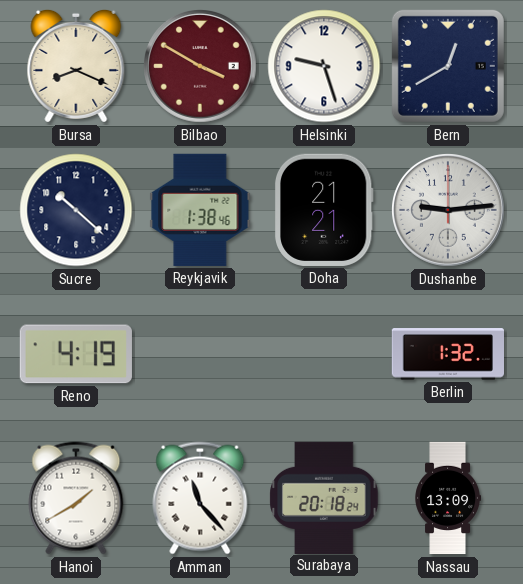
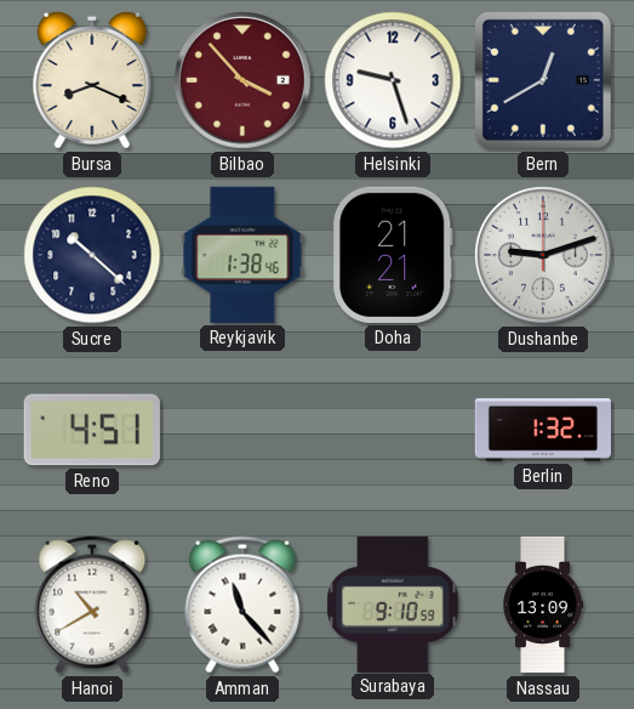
Bilbao: 3:50 -> 3:53
Dushanbe: 9:14 -> 9:12
Reno: 4:19 -> 4:51
Hanoi: 1:40 -> 10:40
Surabaya: 20:18 -> 9:10
